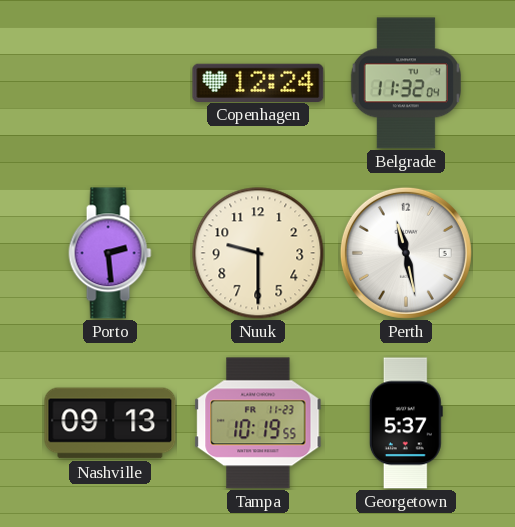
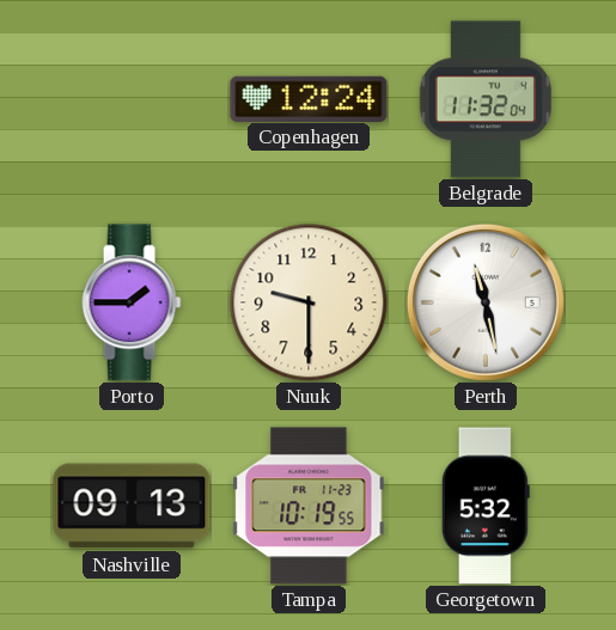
Porto: 2:29 -> 1:45
Georgetown: 5:37 -> 5:32
